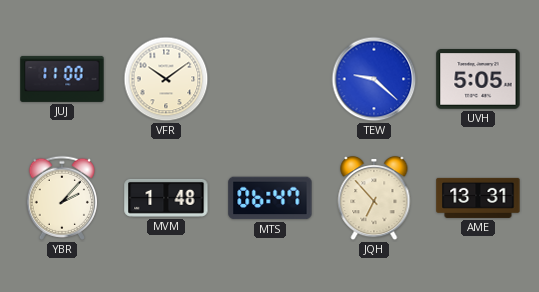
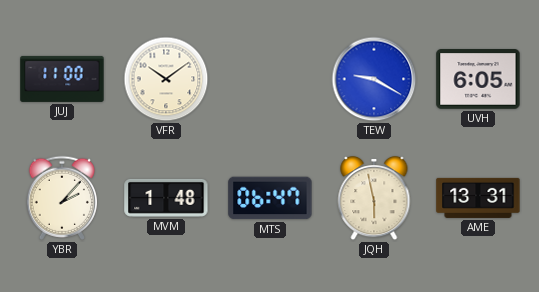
TEW: 9:22 -> 9:20
UVH: 5:05 -> 6:05
JQH: 6:53 -> 5:58
